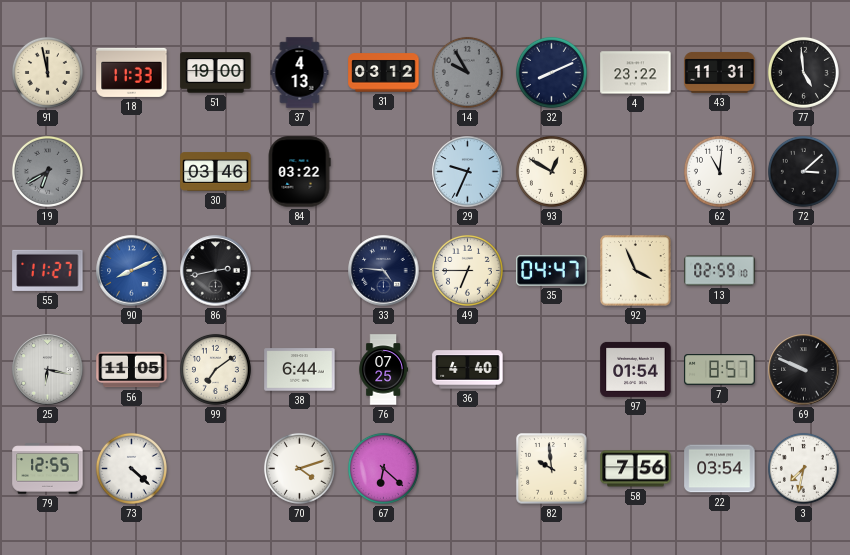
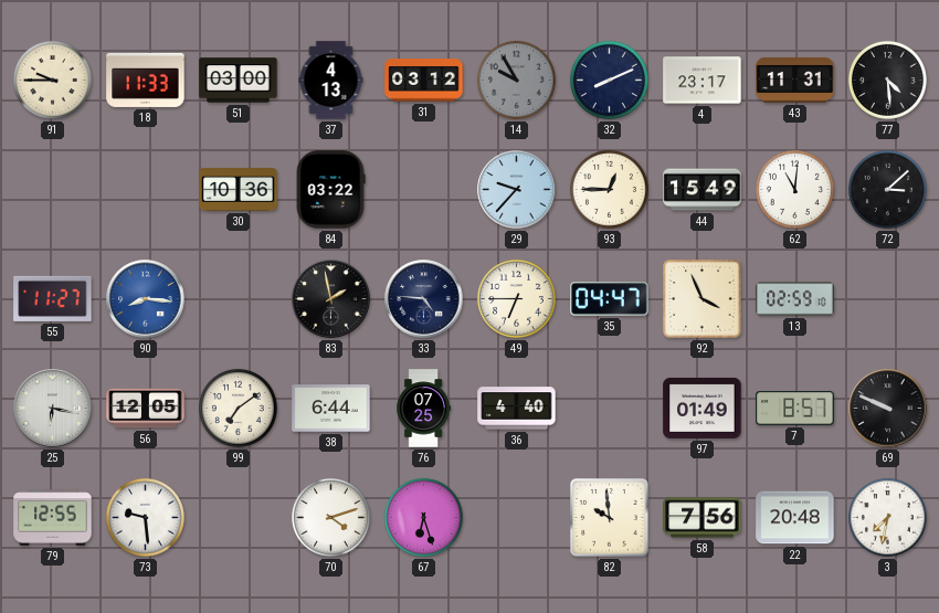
91: 11:58 -> 9:45
51: 19:00 -> 03:00
4: 23:22 -> 23:17
77: 4:59 -> 4:29
19: 6:40 -> none
30: 03:46 -> 10:36
29: 9:34 -> 9:37
93: 12:50 -> 12:45
44: none -> 15:49
90: 8:11 -> 8:16
86: 2:43 -> none
83: none -> 1:58
56: 11:05 -> 12:05
97: 01:54 -> 01:49
73: 4:22 -> 9:29
67: 6:22 -> 6:27
22: 03:54 -> 20:48
